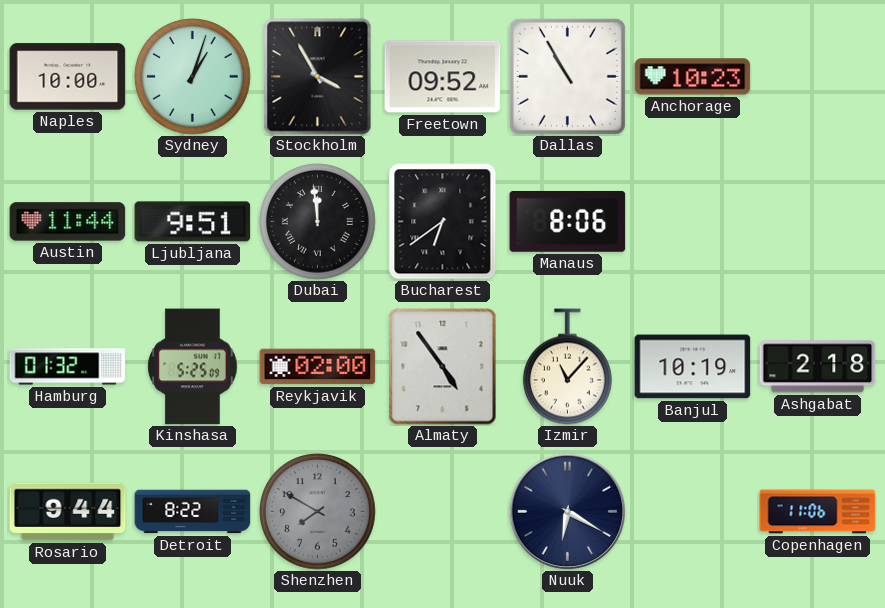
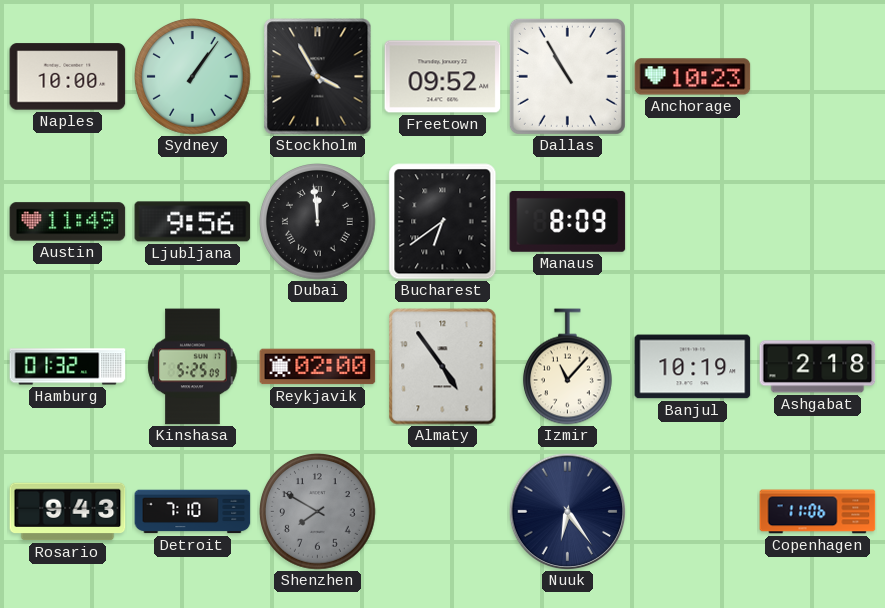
Sydney: 1:03 -> 1:06
Austin: 11:44 -> 11:49
Ljubljana: 9:51 -> 9:56
Manaus: 8:06 -> 8:09
Rosario: 9:44 -> 9:43
Detroit: 8:22 -> 7:10
Nuuk: 6:20 -> 6:24
